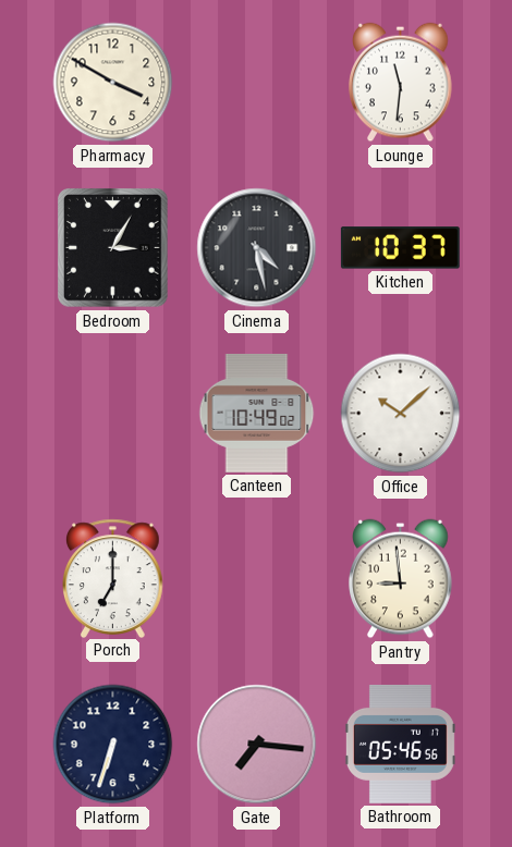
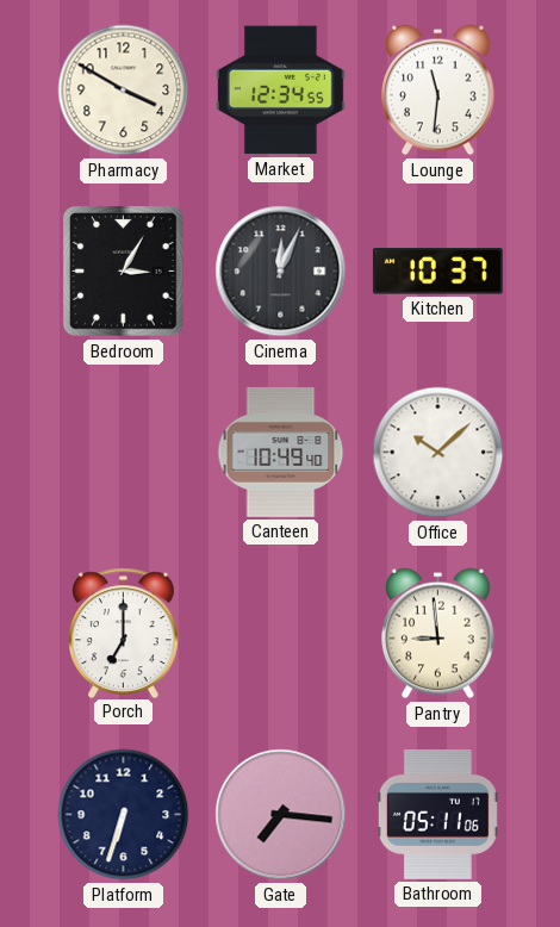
Market: none -> 12:34
Cinema: 4:28 -> 12:04
Canteen: 10:49:02 -> 10:49:40
Bathroom: 05:46 -> 05:11
